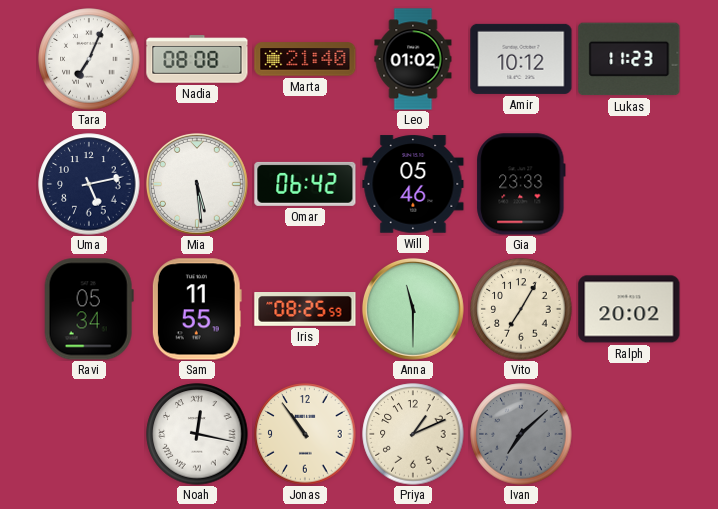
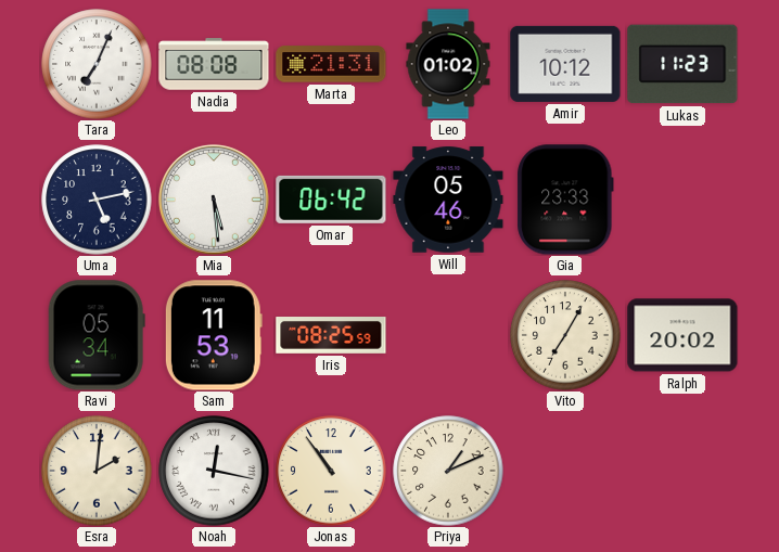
Marta: 21:40 -> 21:31
Sam: 11:55 -> 11:53
Anna: 11:30 -> none
Esra: none -> 2:01
Ivan: 7:08 -> none
